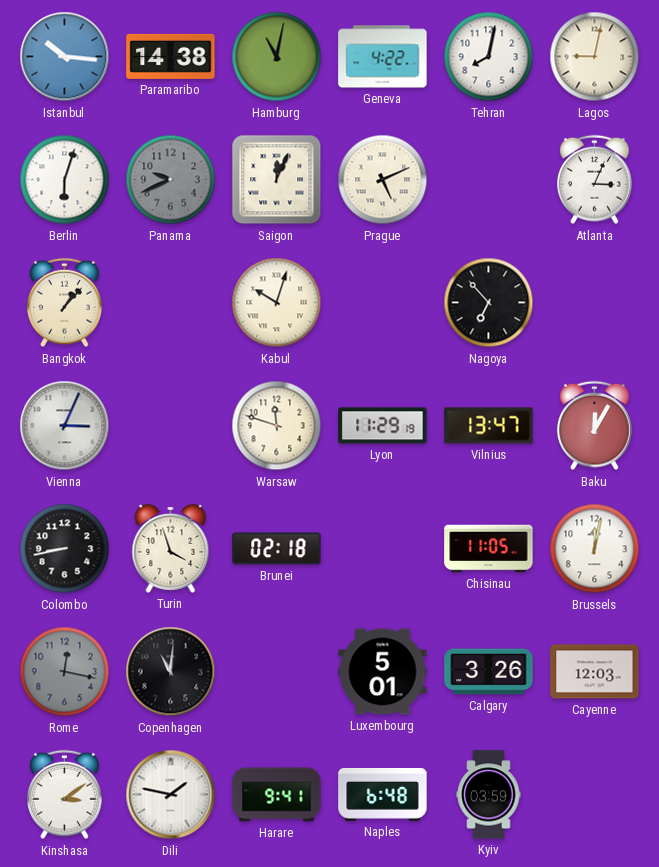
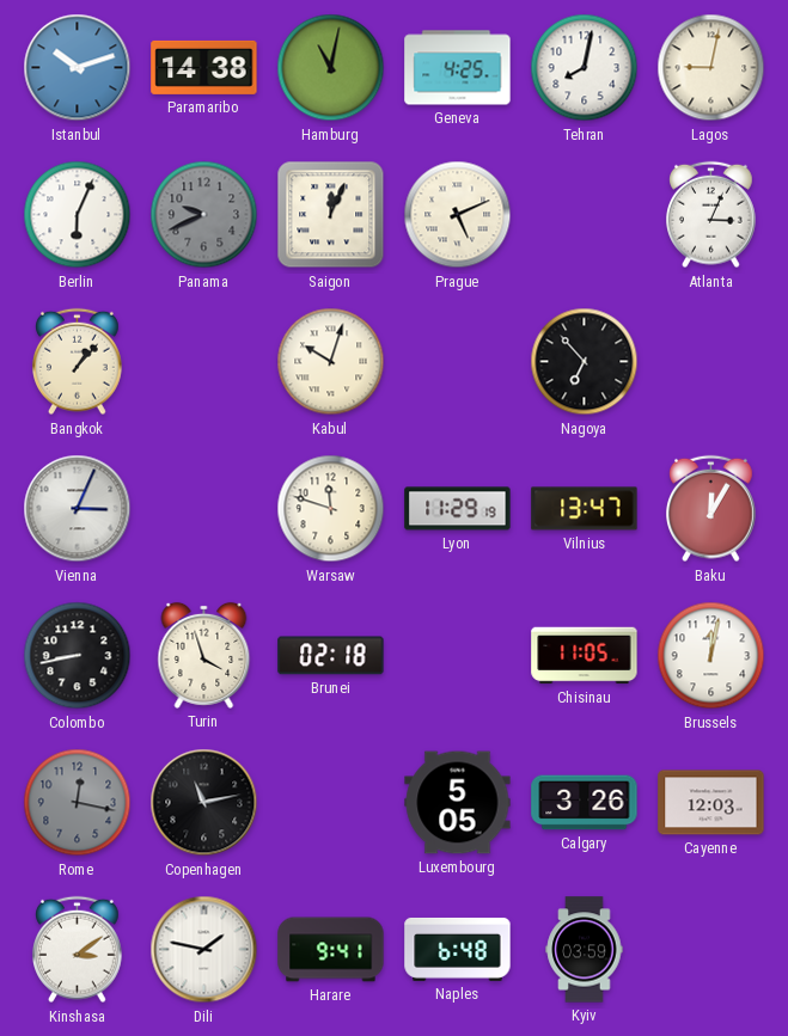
Istanbul: 10:16 -> 10:12
Geneva: 4:22 -> 4:25
Berlin: 6:03 -> 6:04
Copenhagen: 11:01 -> 11:13
Luxembourg: 5:01 -> 5:05
